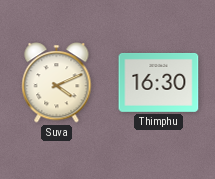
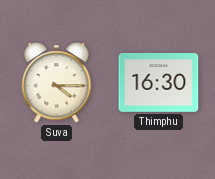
Suva: 4:11 -> 4:15
